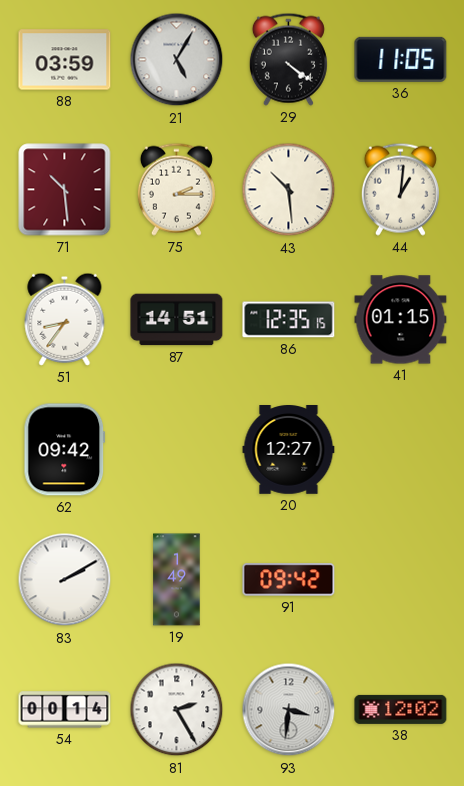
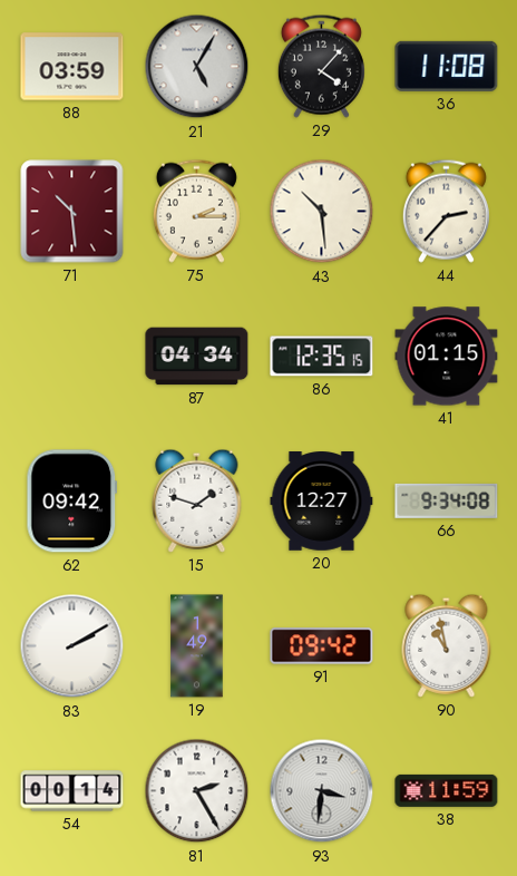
29: 4:21 -> 4:07
36: 11:05 -> 11:08
44: 1:01 -> 2:37
51: 8:36 -> none
87: 14:51 -> 04:34
15: none -> 1:48
66: none -> 9:34
90: none -> 10:58
38: 12:02 -> 11:59
